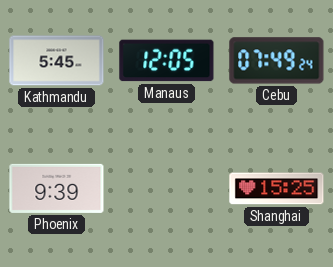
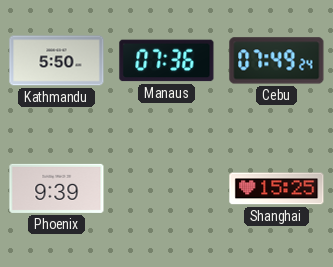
Kathmandu: 5:45 -> 5:50
Manaus: 12:05 -> 07:36
